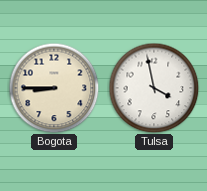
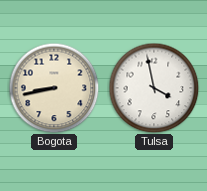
Bogota: 8:45 -> 8:43
